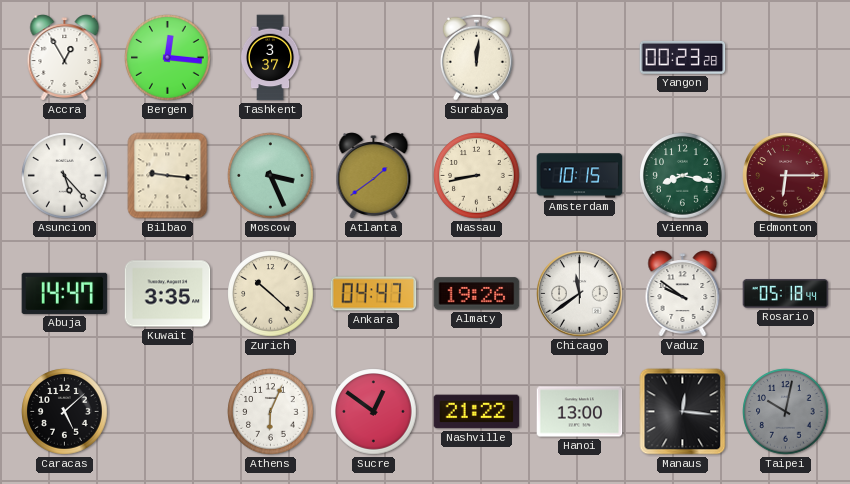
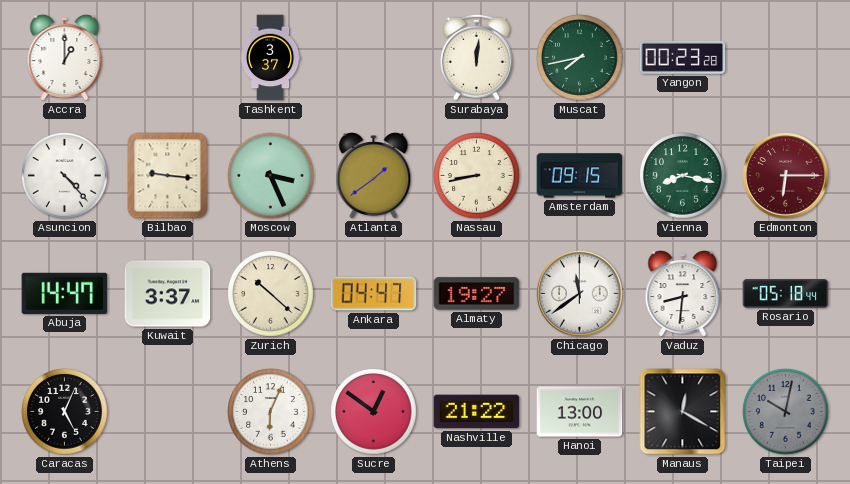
Accra: 12:55 -> 1:00
Bergen: 12:16 -> none
Muscat: none -> 7:43
Asuncion: 5:23 -> 4:23
Amsterdam: 10:15 -> 09:15
Kuwait: 3:35 -> 3:37
Almaty: 19:26 -> 19:27
Vaduz: 9:51 -> 8:31
Caracas: 5:08 -> 5:04
Manaus: 12:16 -> 12:20
